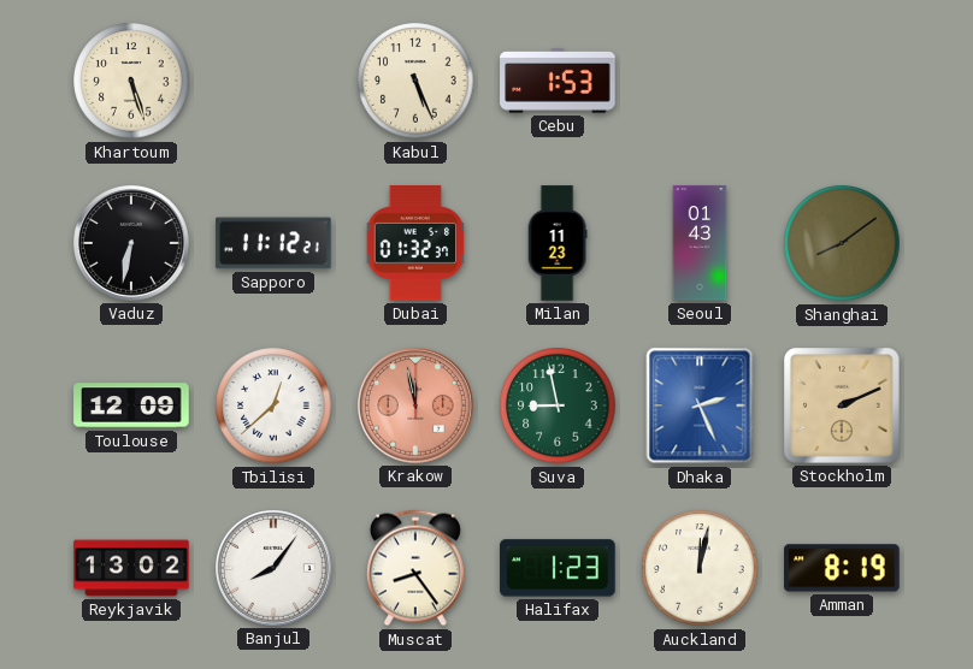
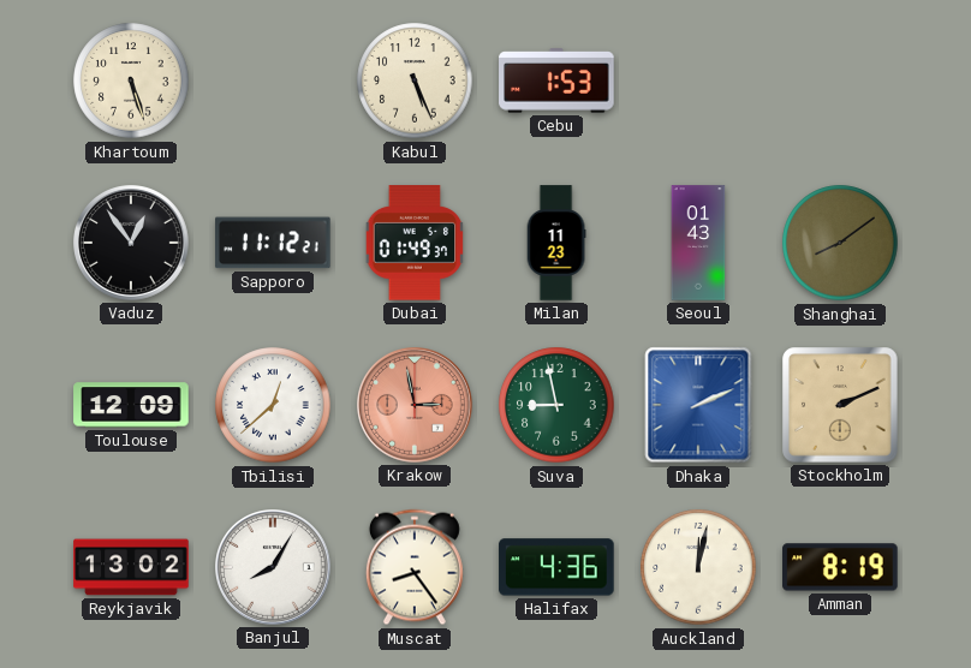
Vaduz: 6:32 -> 12:54
Dubai: 01:32 -> 01:49
Krakow: 11:58 -> 2:58
Dhaka: 2:26 -> 2:11
Banjul: 8:06 -> 8:05
Halifax: 1:23 -> 4:36
